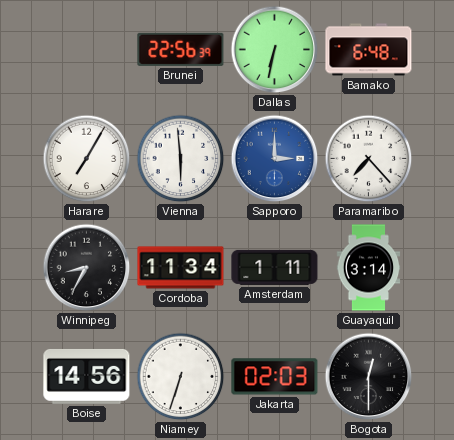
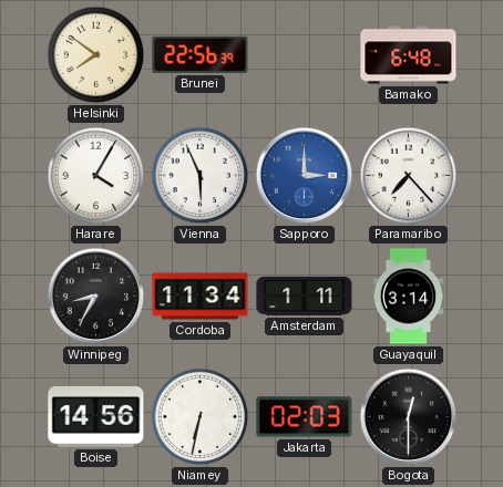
Helsinki: none -> 7:51
Dallas: 6:32 -> none
Harare: 7:05 -> 4:05
Vienna: 5:59 -> 5:56
Niamey: 6:33 -> 6:32
